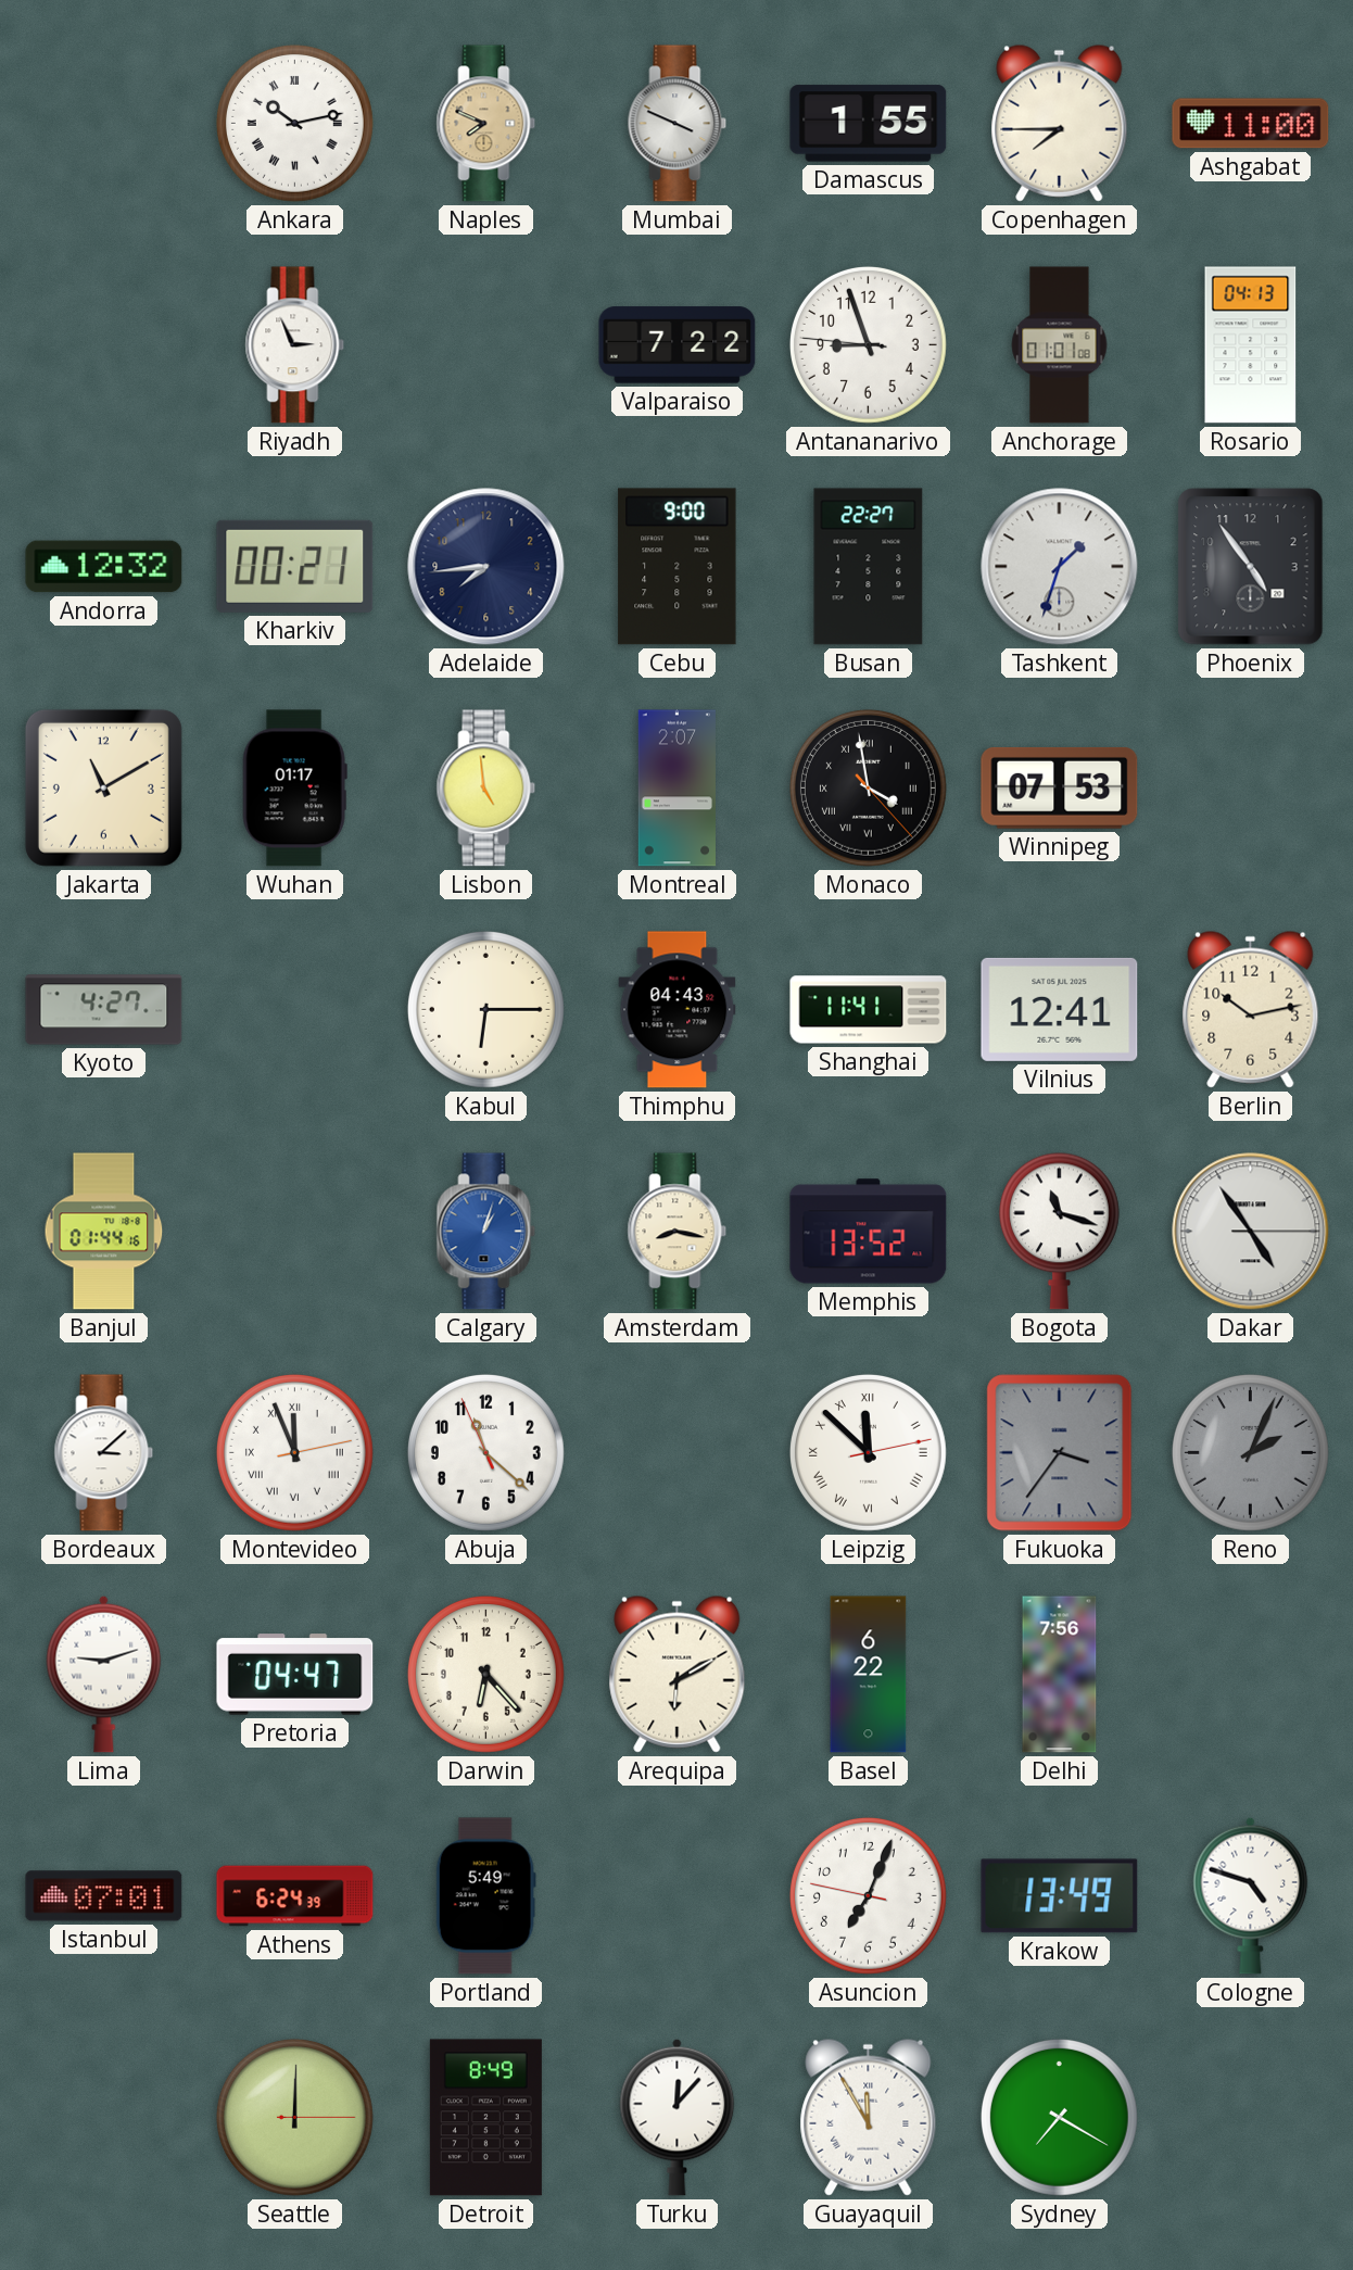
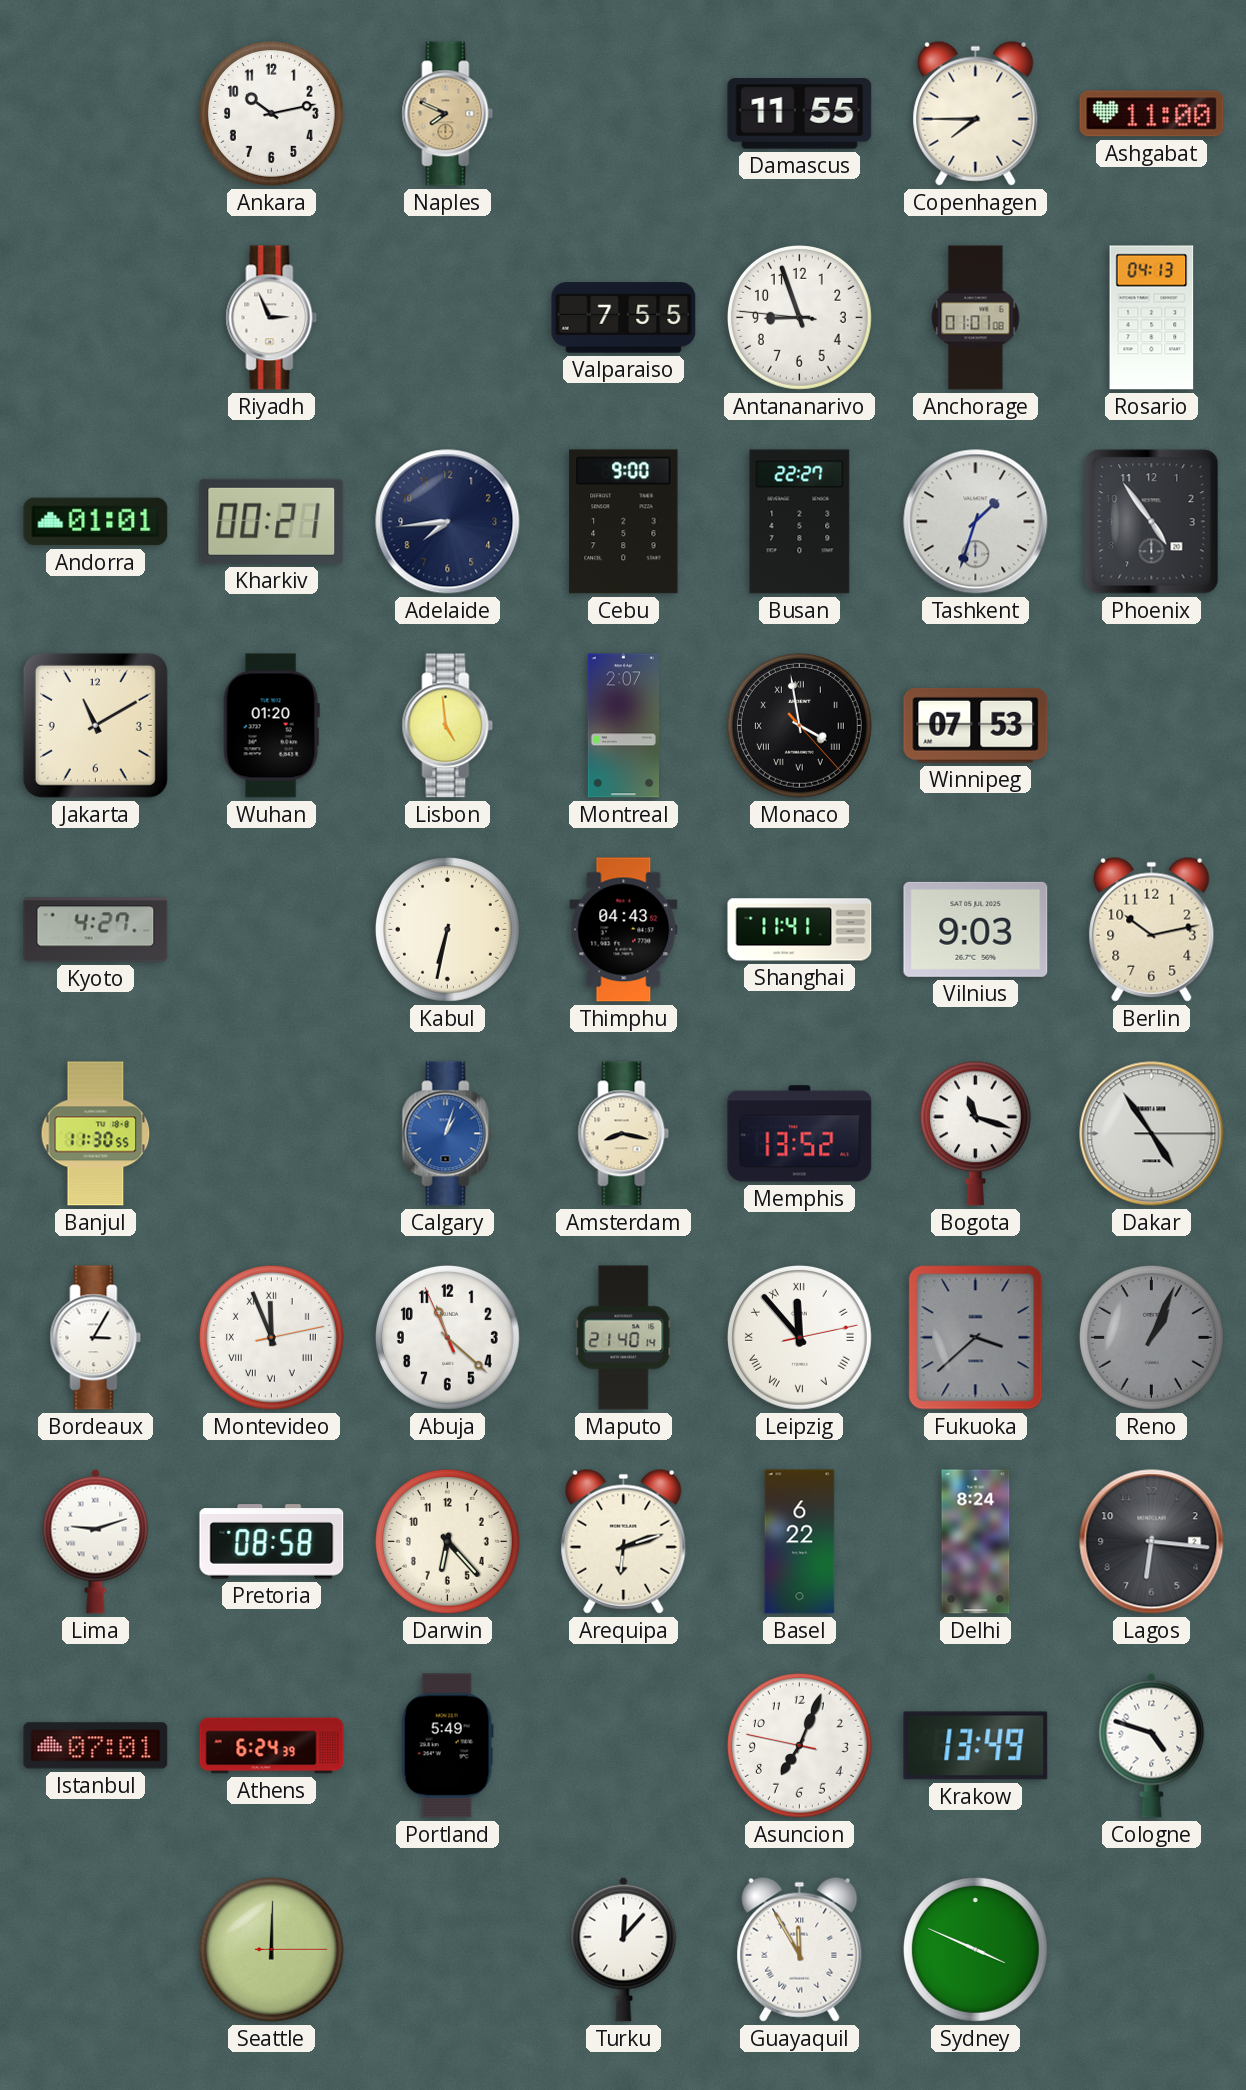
Ankara numerals: Roman -> Arabic
Mumbai: 3:49 -> none
Damascus: 1:55 -> 11:55
Valparaiso: 7:22 -> 7:55
Andorra: 12:32 -> 01:01
Wuhan: 01:17 -> 01:20
Kabul: 6:15 -> 6:32
Vilnius: 12:41 -> 9:03
Banjul: 01:44 -> 11:30
Bordeaux: 3:08 -> 3:05
Maputo: none -> 21:40
Leipzig: 11:52 -> 11:53
Fukuoka: 3:36 -> 3:38
Reno: 2:04 -> 1:04
Pretoria: 04:47 -> 08:58
Arequipa: 6:10 -> 6:12
Delhi: 7:56 -> 8:24
Lagos: none -> 6:16
Detroit: 8:49 -> none
Sydney: 7:20 -> 3:49
